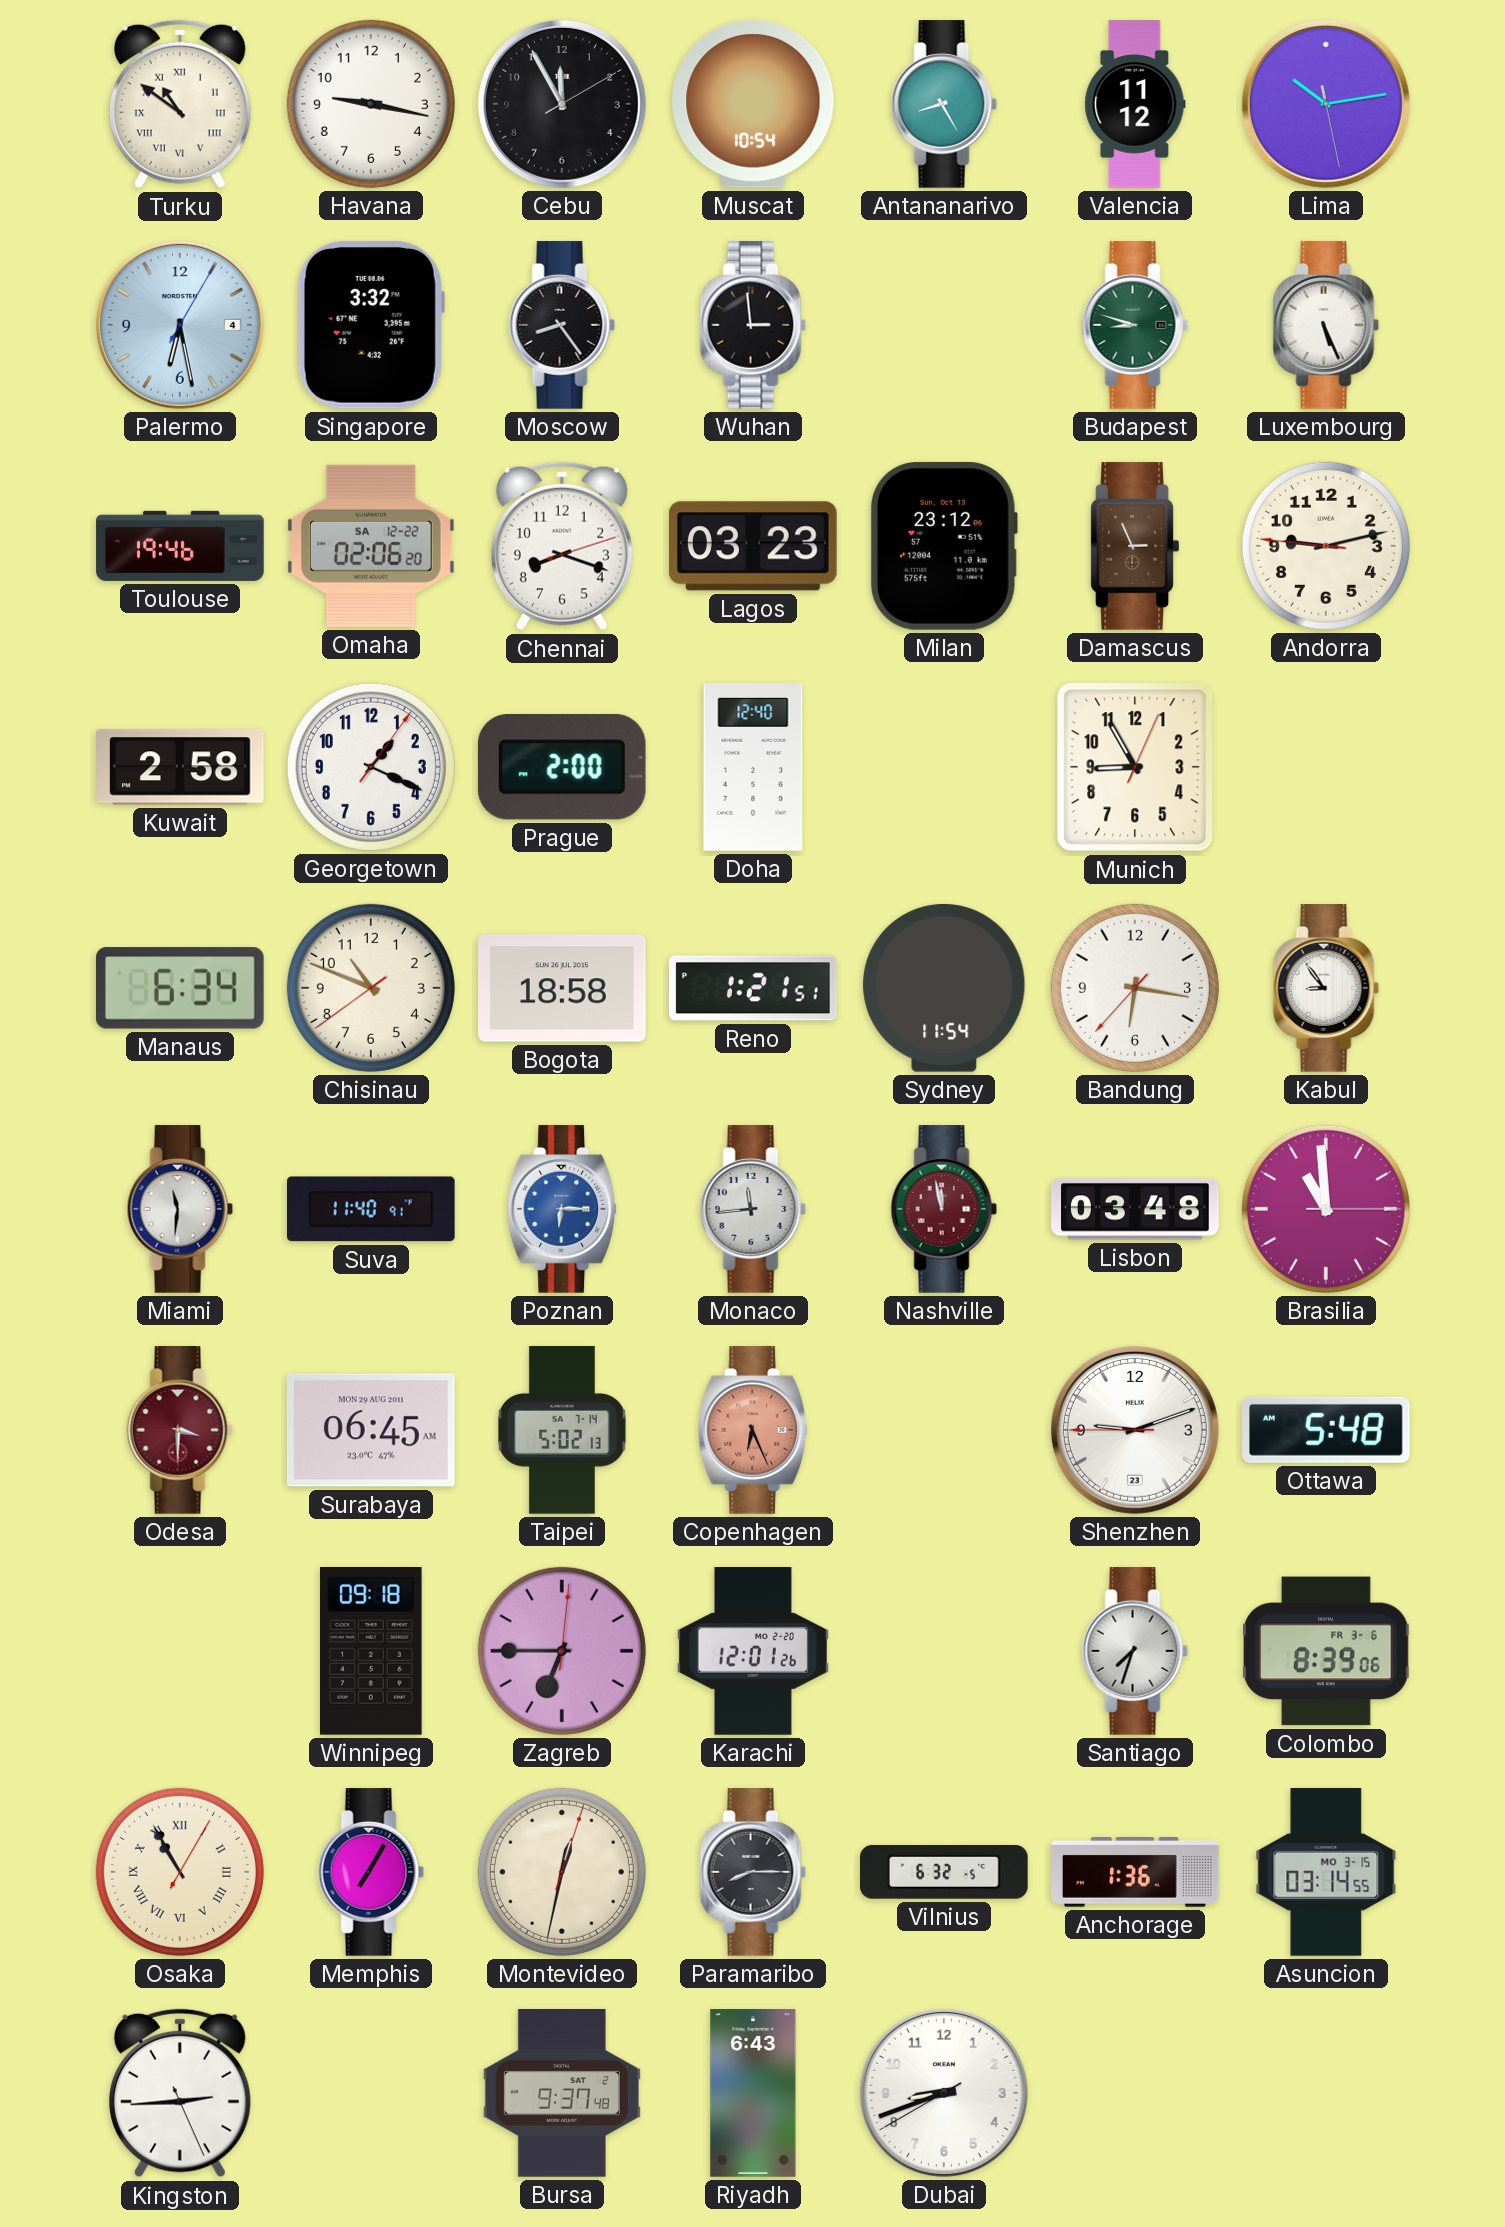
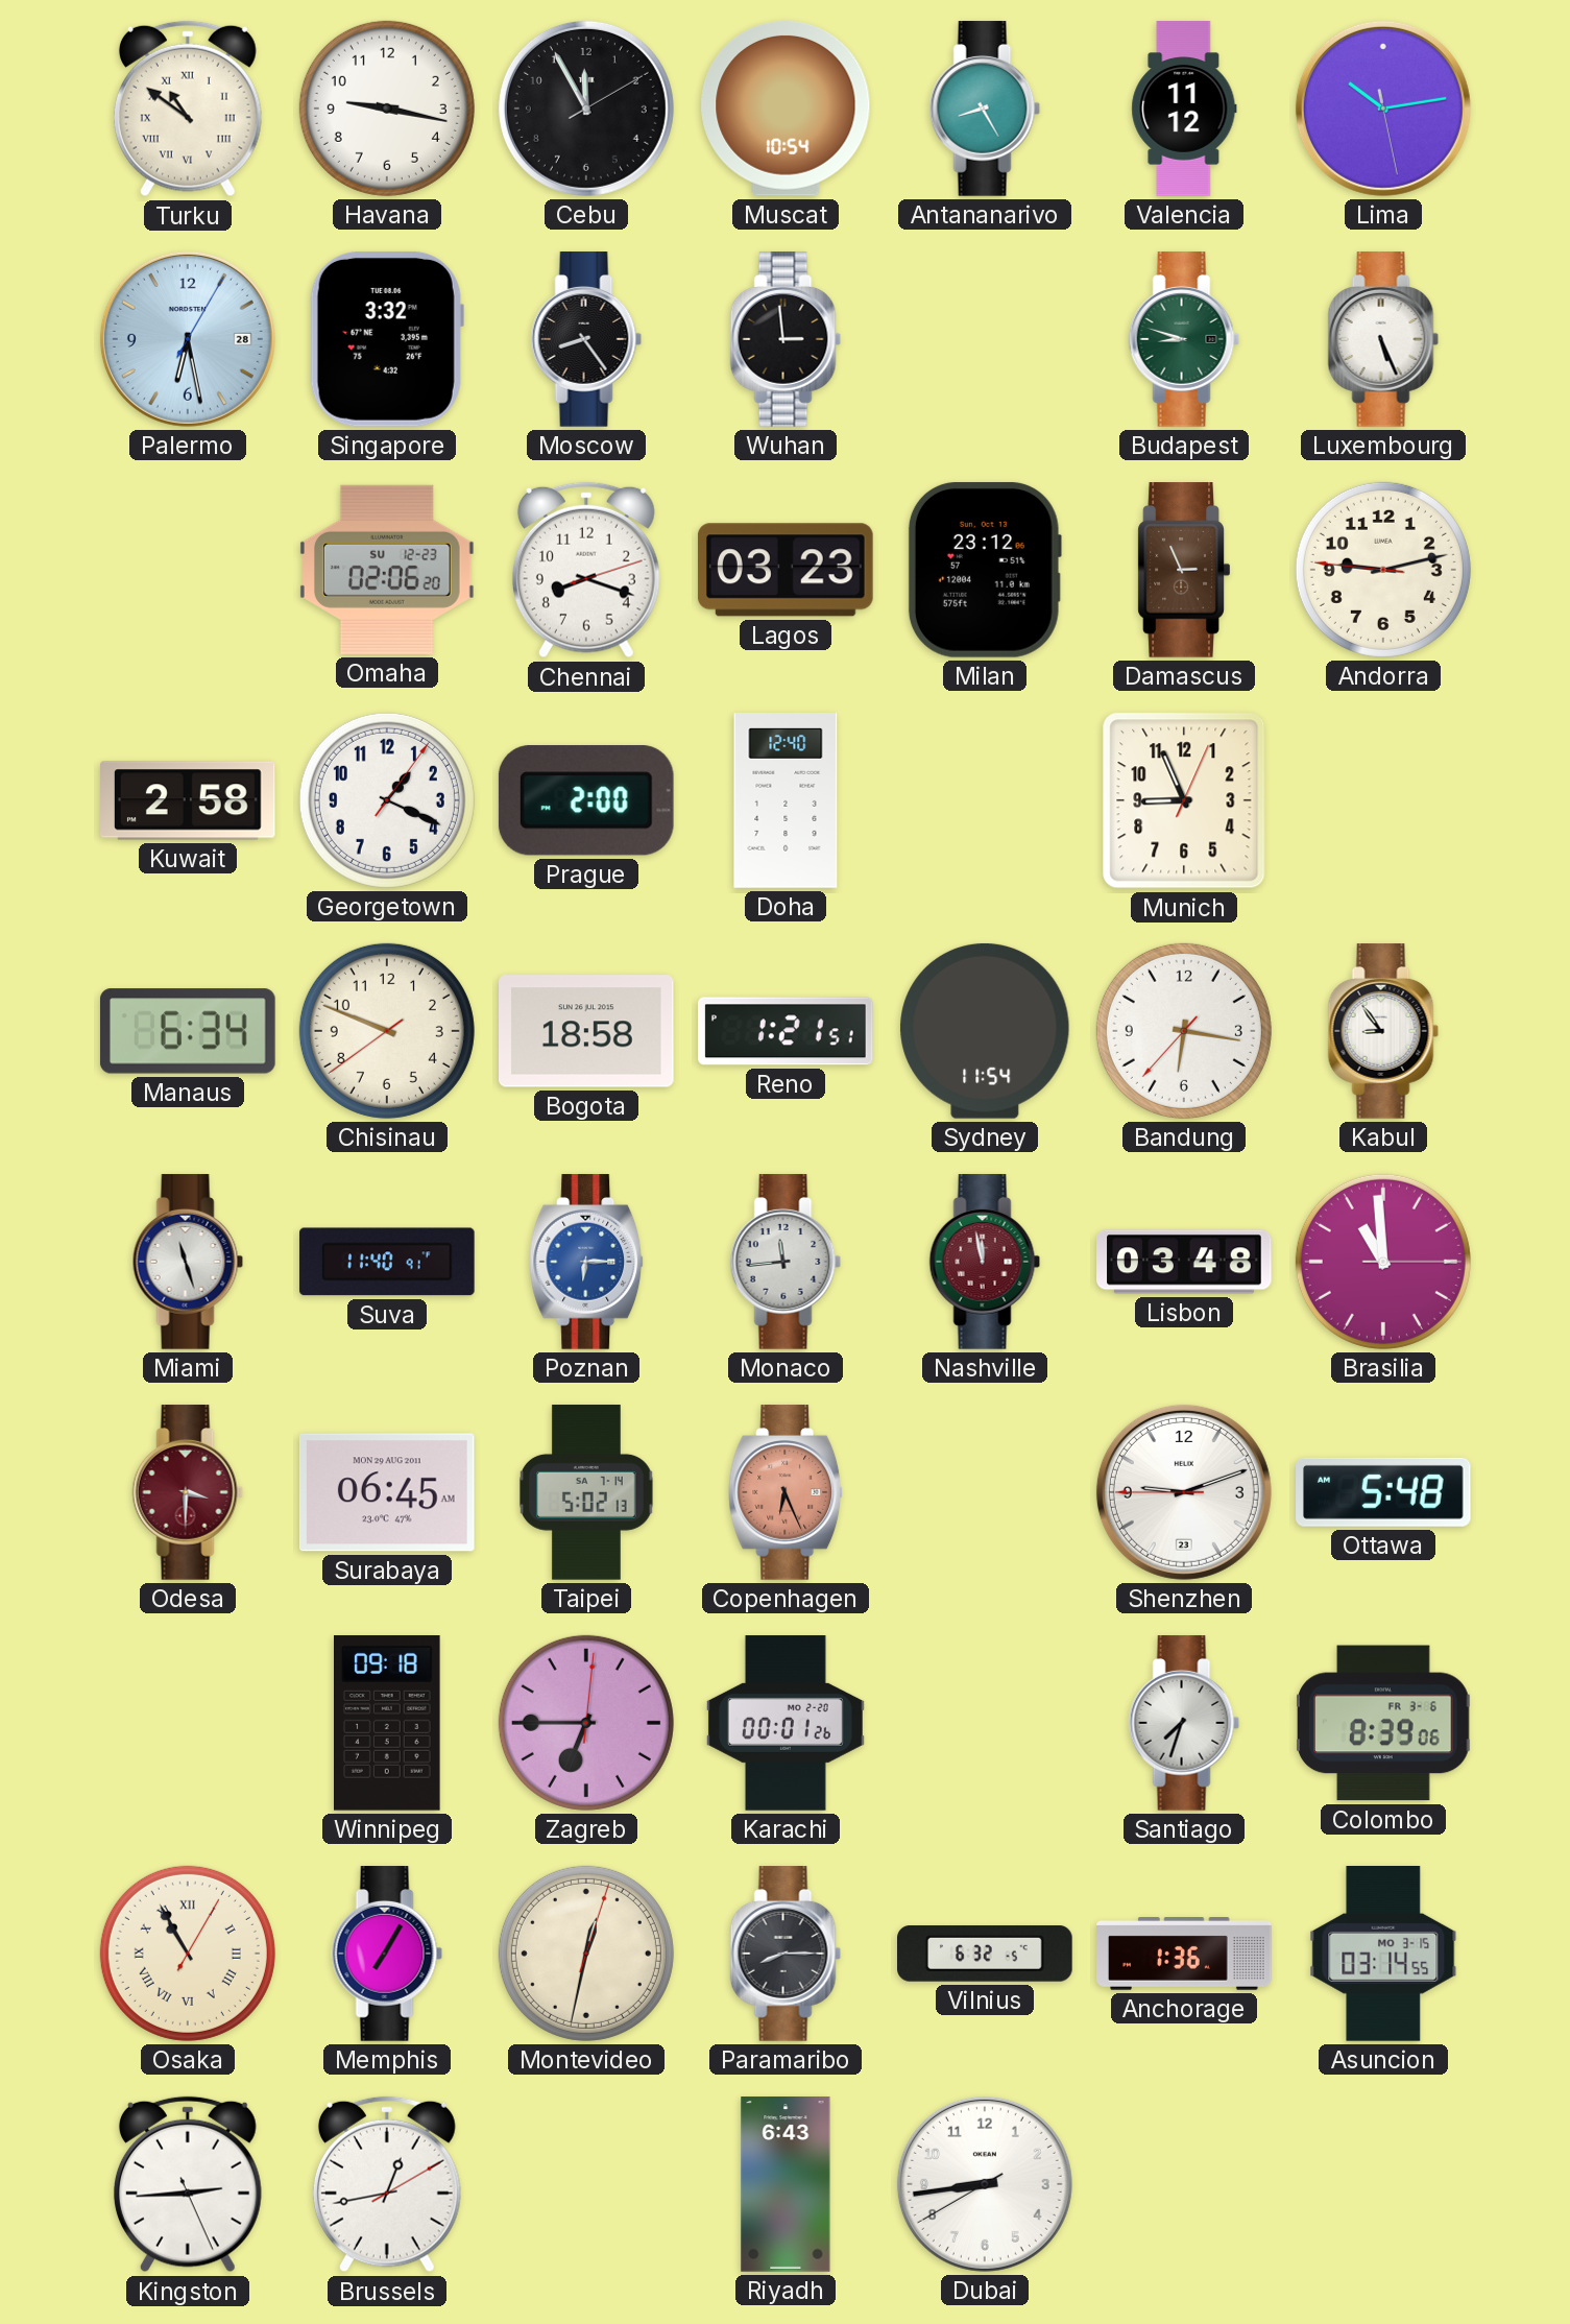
Palermo date: 4 -> 28
Toulouse: 19:46 -> none
Omaha date: SA 12-22 -> SU 12-23
Munich: 8:55 -> 8:56
Chisinau: 10:48 -> 9:48
Miami: 11:31 -> 11:27
Karachi: 12:01 -> 00:01
Brussels: none -> 12:43
Bursa: 9:37 -> none
Dubai: 8:41 -> 8:43
